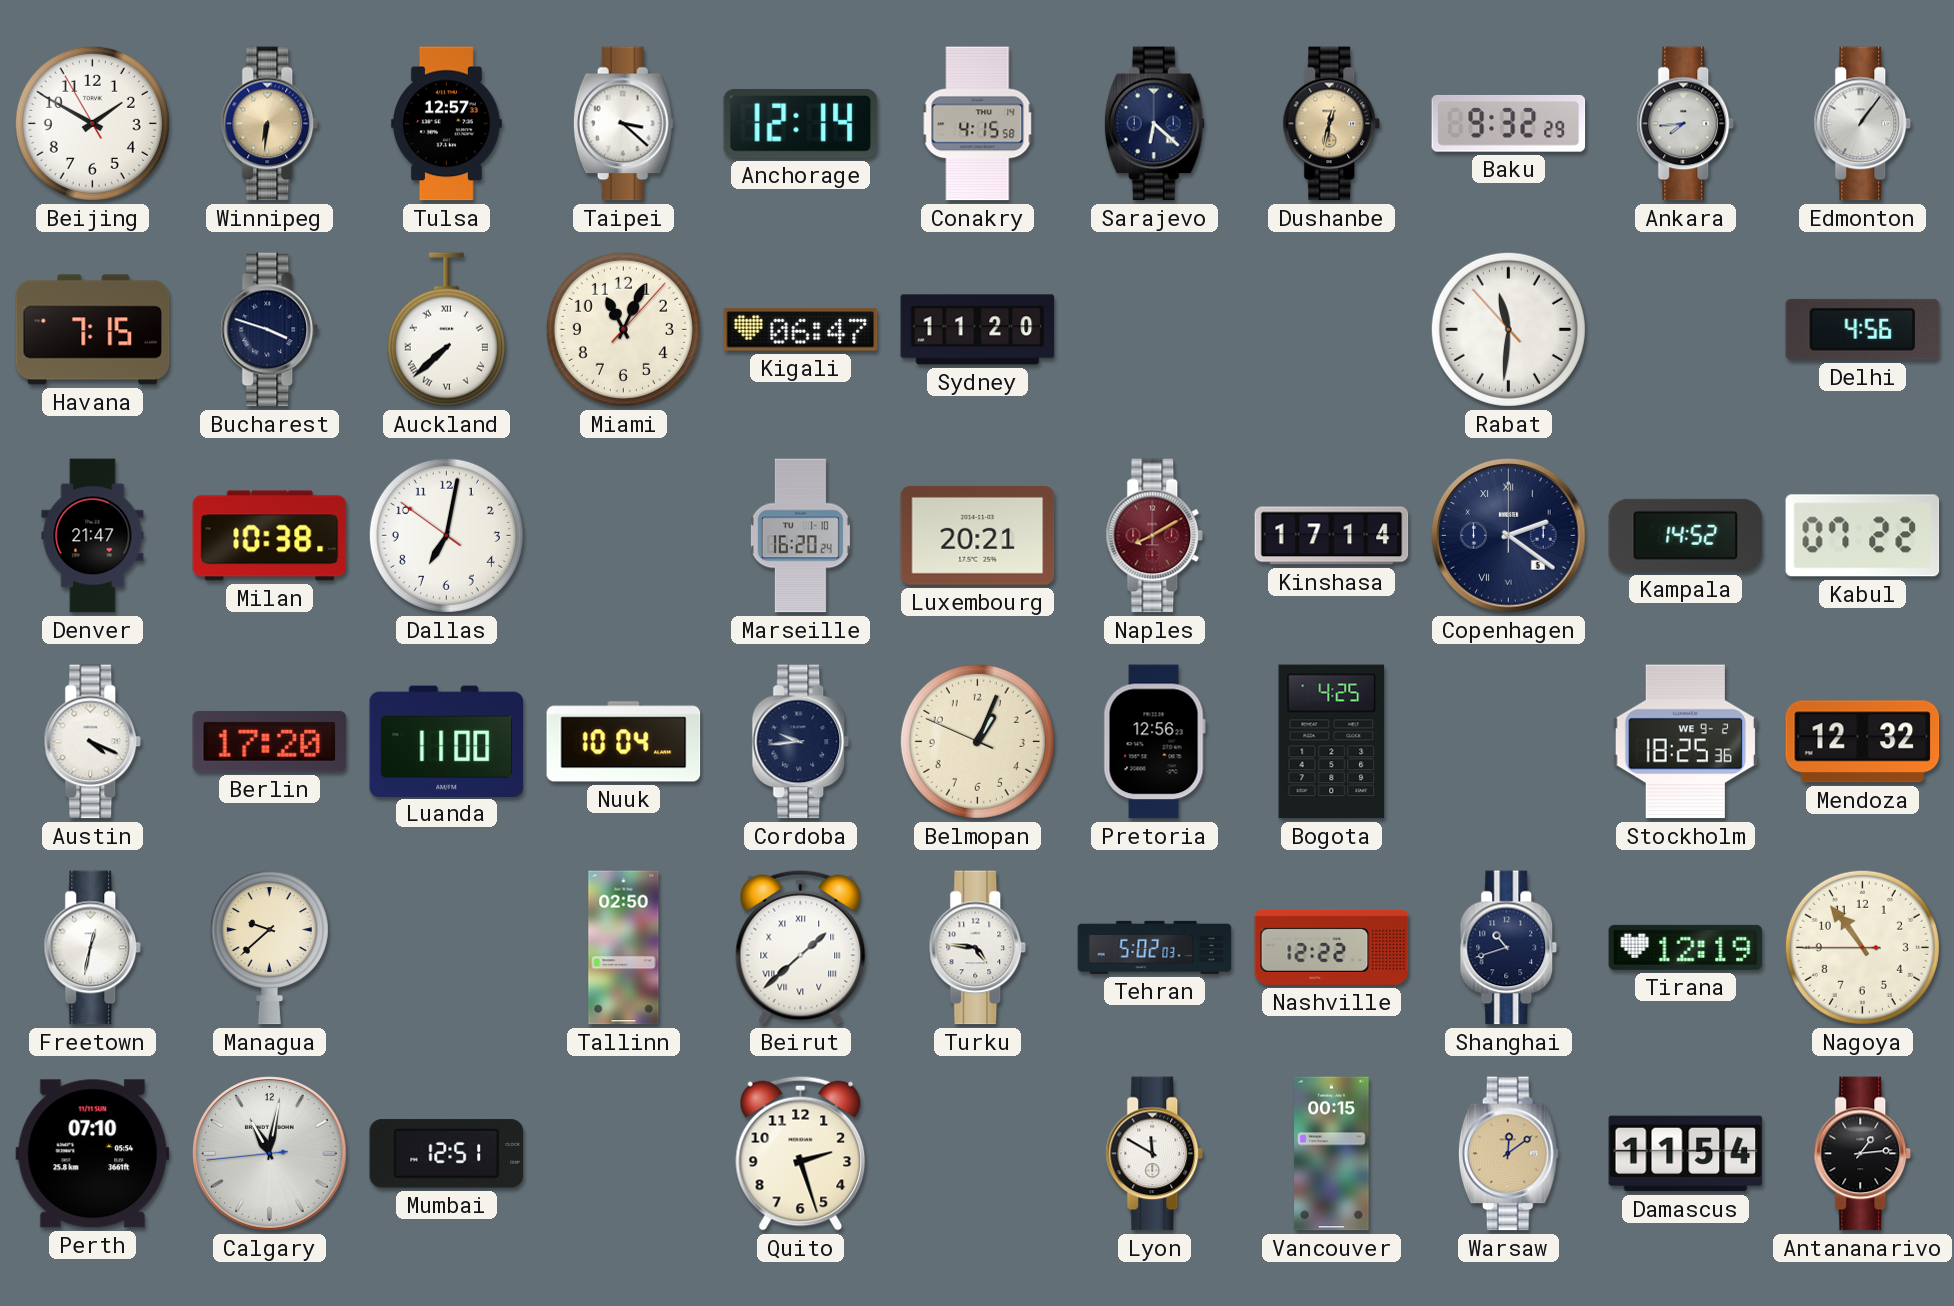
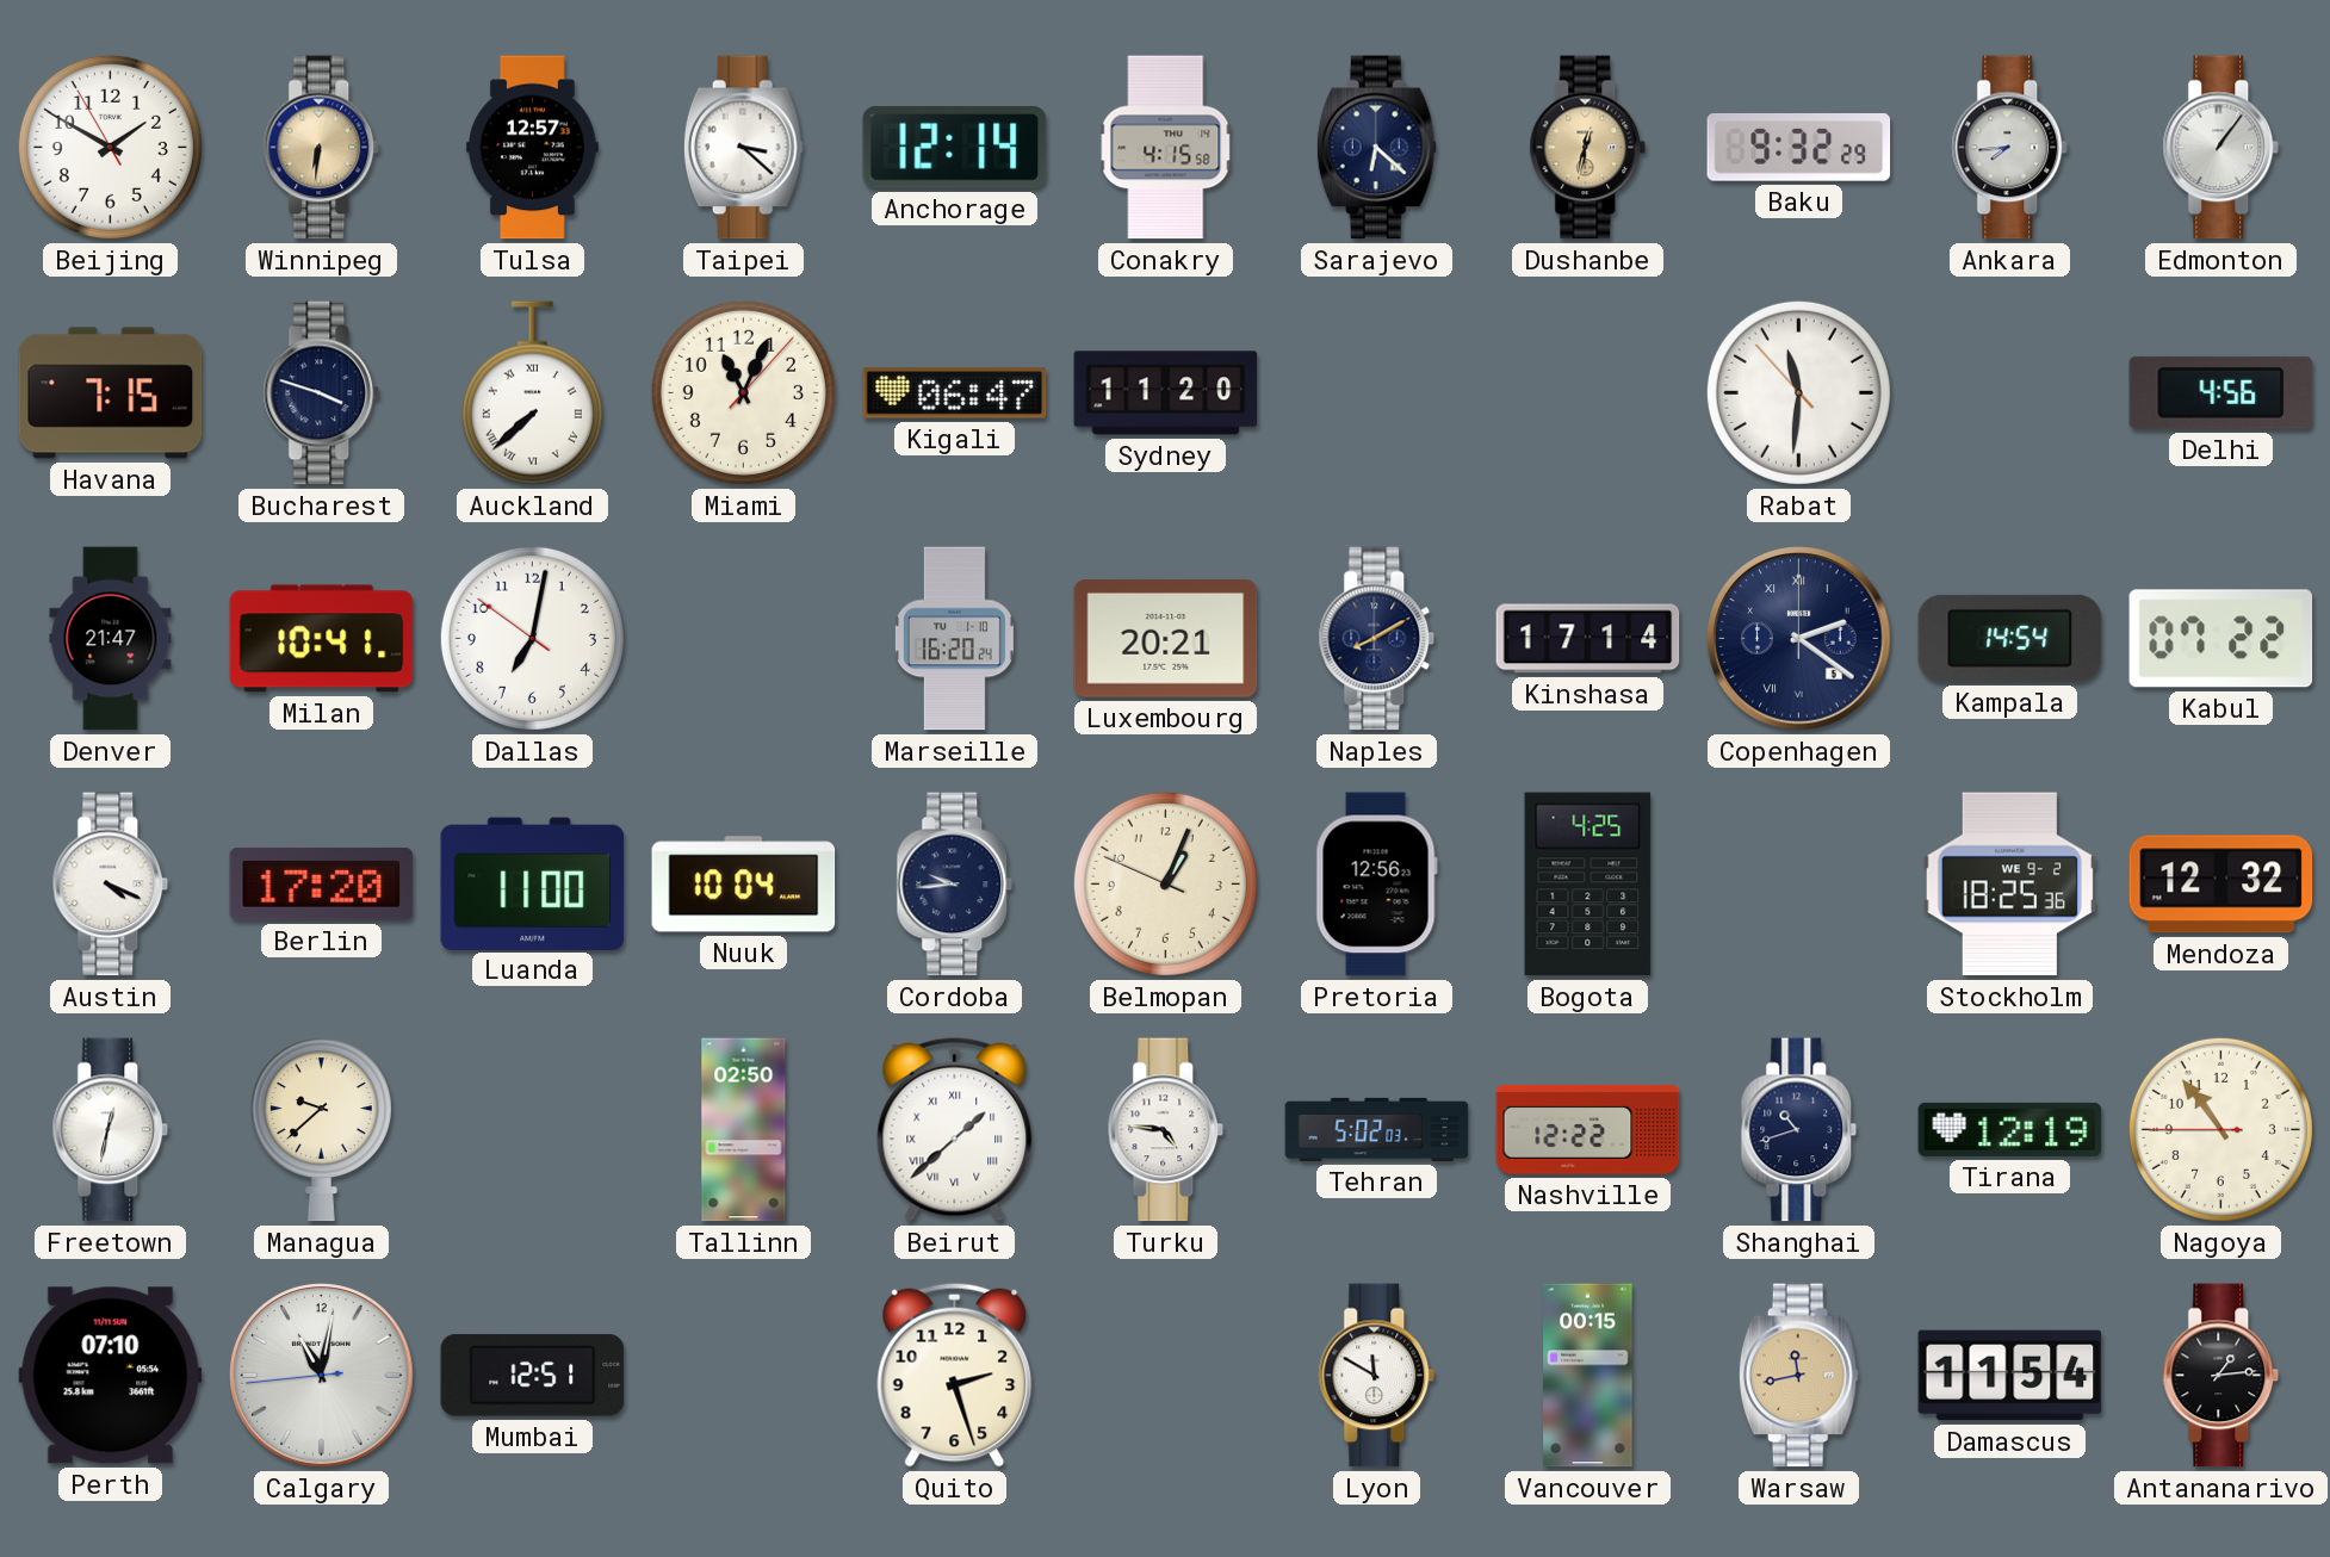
Milan: 10:38 -> 10:41
Naples dial: burgundy -> navy
Kampala: 14:52 -> 14:54
Warsaw: 12:09 -> 11:43
